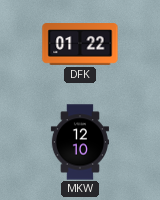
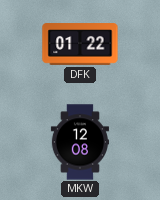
MKW: 12:10 -> 12:08
